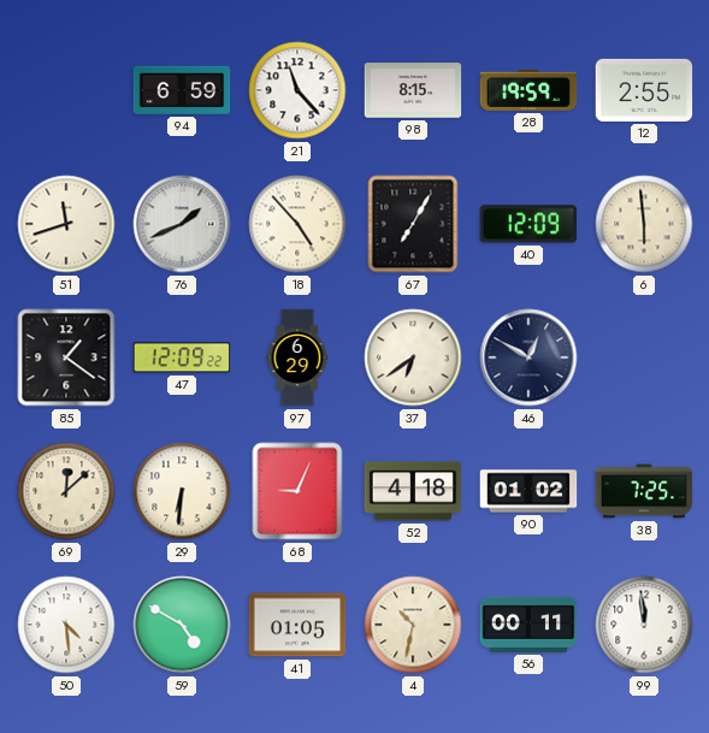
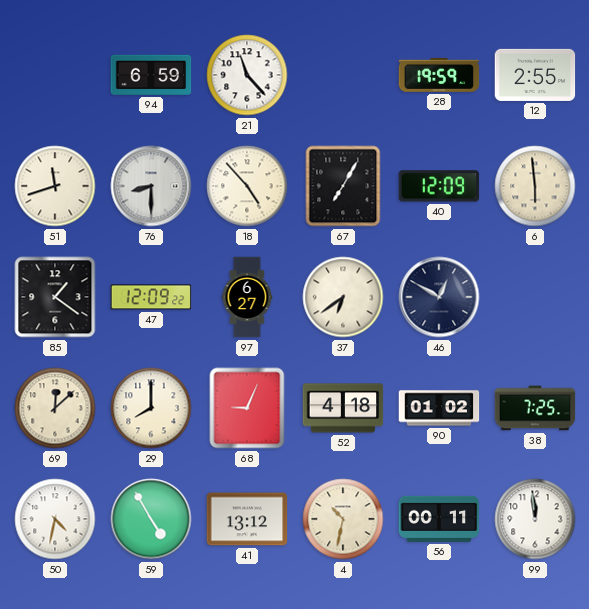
98: 8:15 -> none
76: 1:41 -> 8:30
97: 6:29 -> 6:27
29: 6:31 -> 8:00
50: 4:29 -> 4:32
59: 4:50 -> 4:55
41: 01:05 -> 13:12
